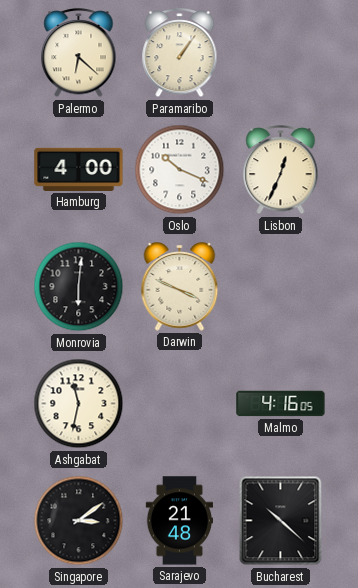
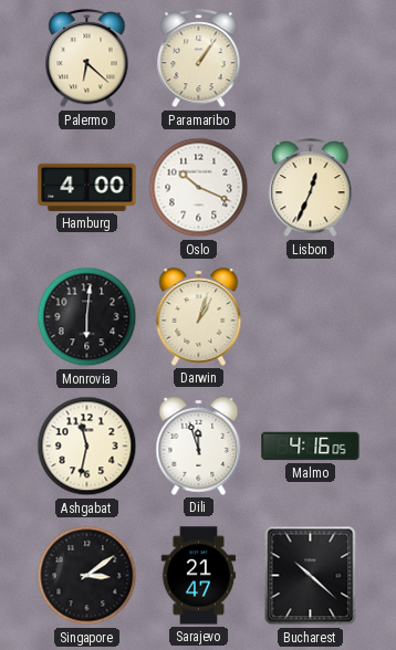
Darwin: 3:49 -> 1:03
Dili: none -> 11:57
Sarajevo: 21:48 -> 21:47
